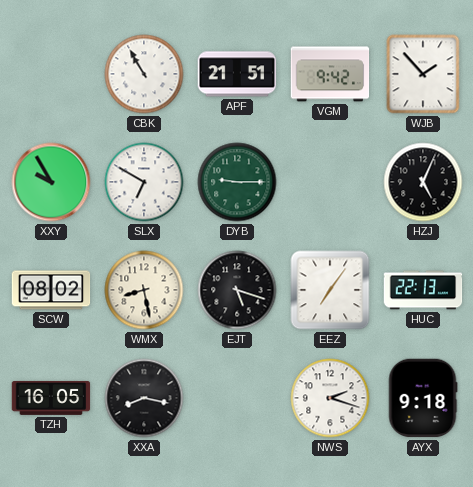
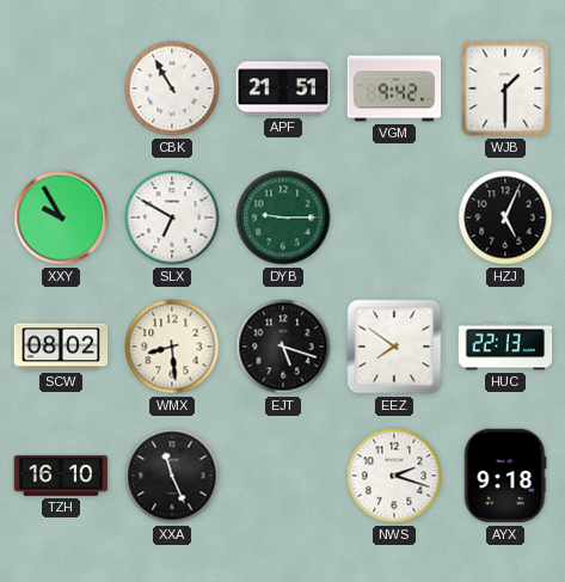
WJB: 1:53 -> 1:30
WMX: 8:28 -> 8:29
EEZ: 7:06 -> 7:51
TZH: 16:05 -> 16:10
XXA: 8:17 -> 11:26
